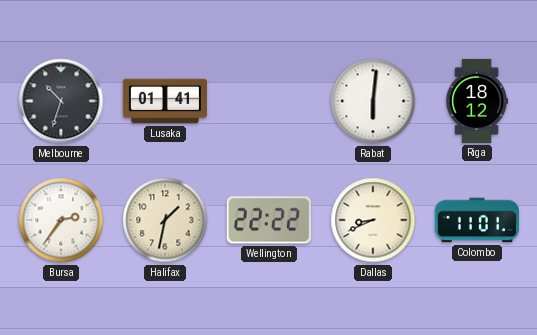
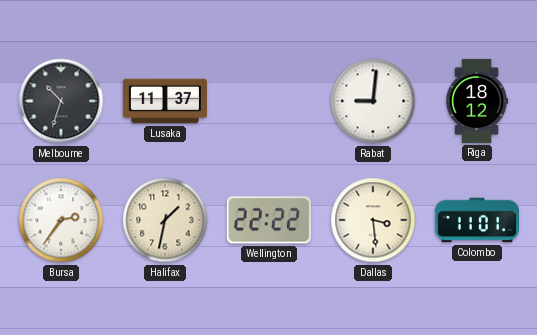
Lusaka: 01:41 -> 11:37
Rabat: 6:01 -> 9:01
Dallas: 8:41 -> 3:29
